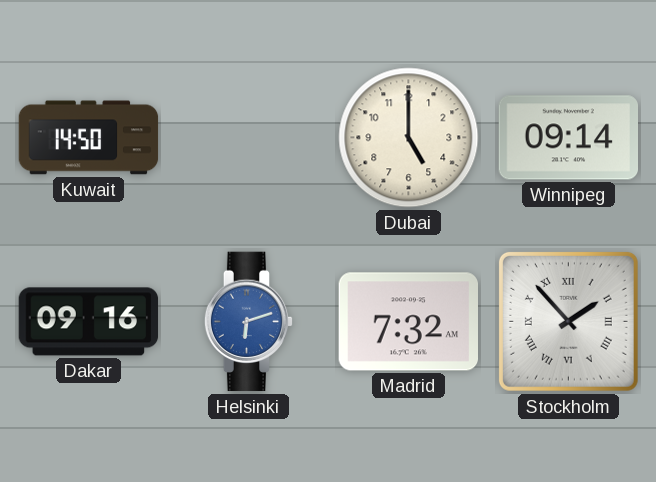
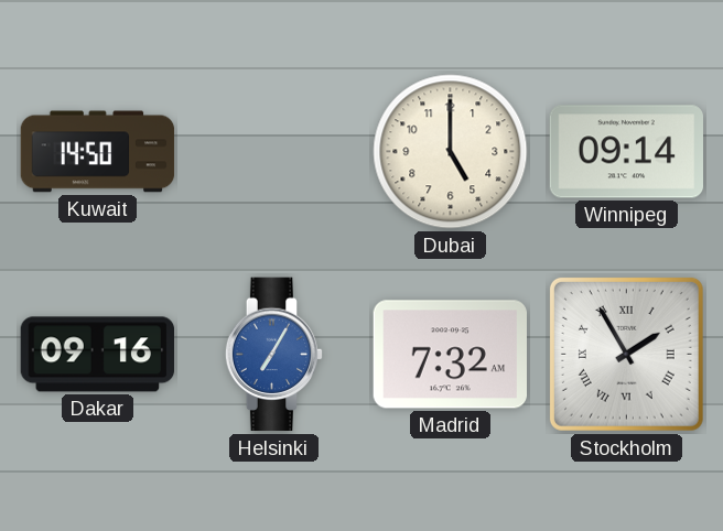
Helsinki: 6:12 -> 7:05
Stockholm: 1:53 -> 1:55
